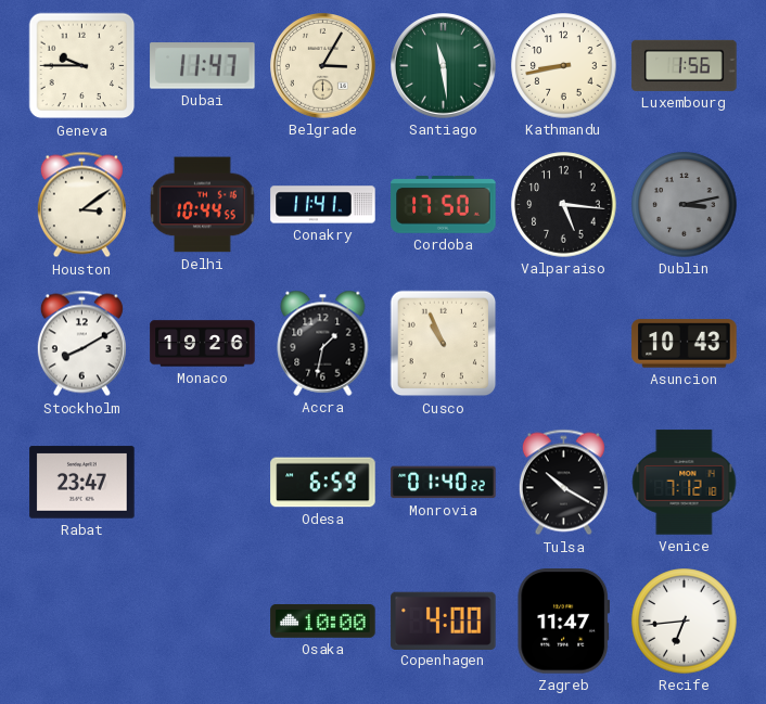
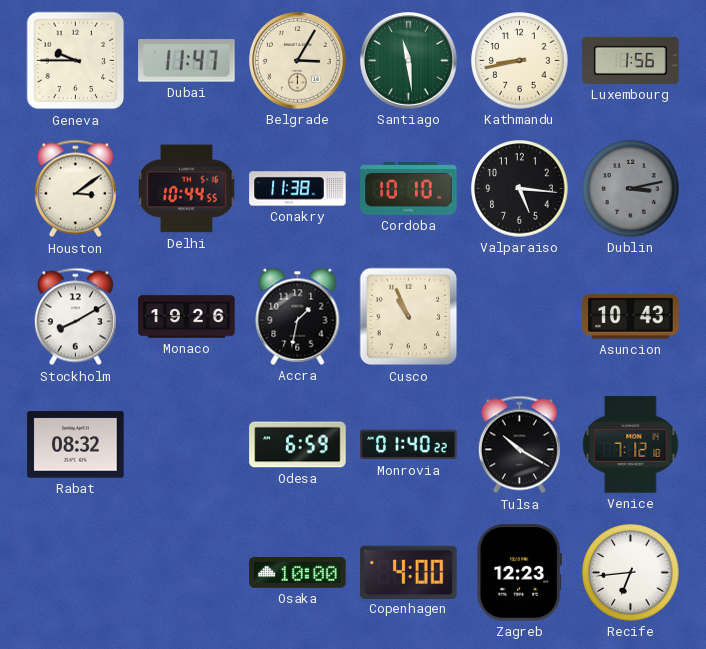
Conakry: 11:41 -> 11:38
Cordoba: 17:50 -> 10:10
Rabat: 23:47 -> 08:32
Zagreb: 11:47 -> 12:23
